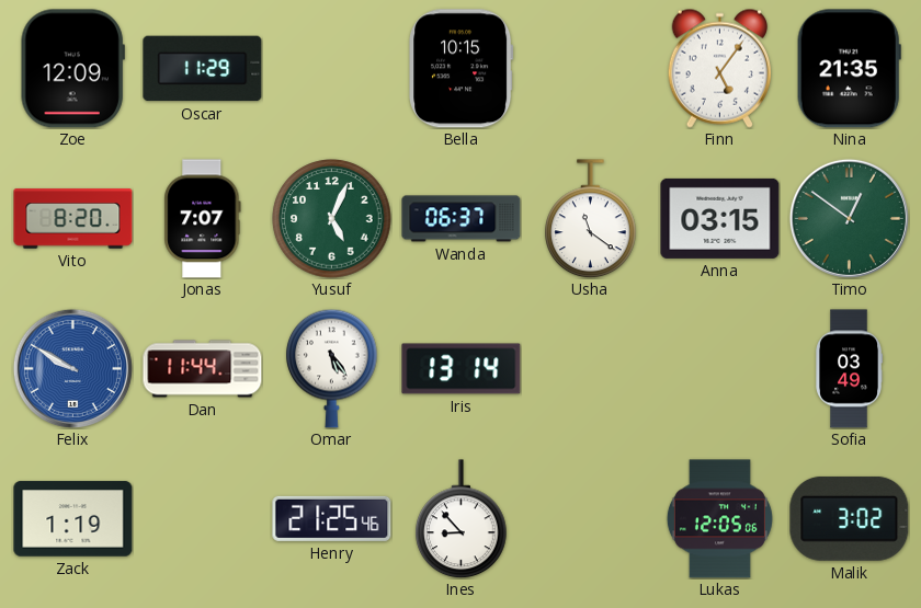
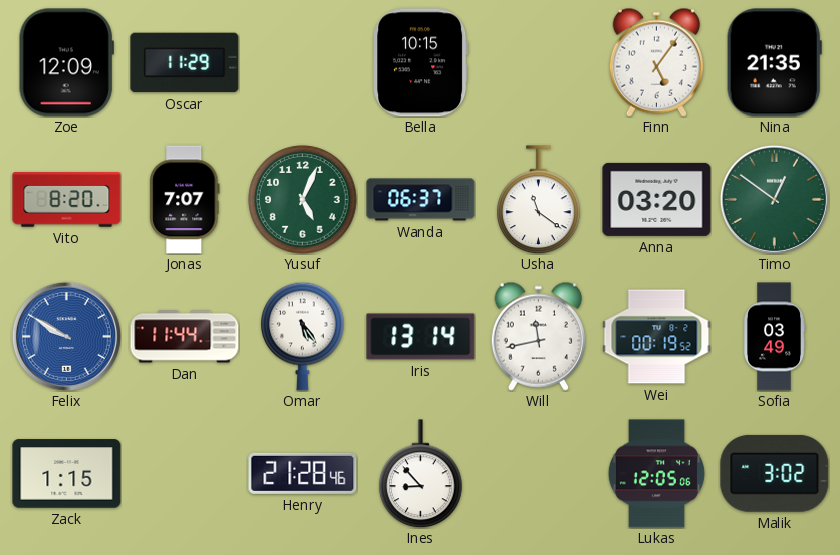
Anna: 03:15 -> 03:20
Will: none -> 11:43
Wei: none -> 00:19
Zack: 1:19 -> 1:15
Henry: 21:25 -> 21:28
